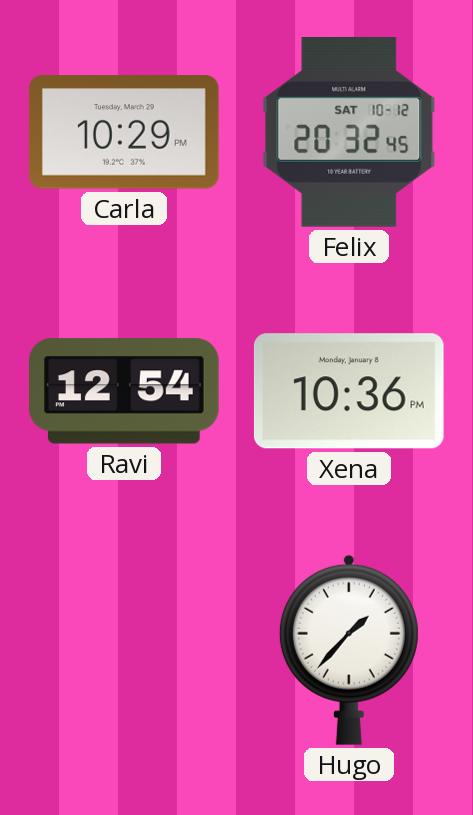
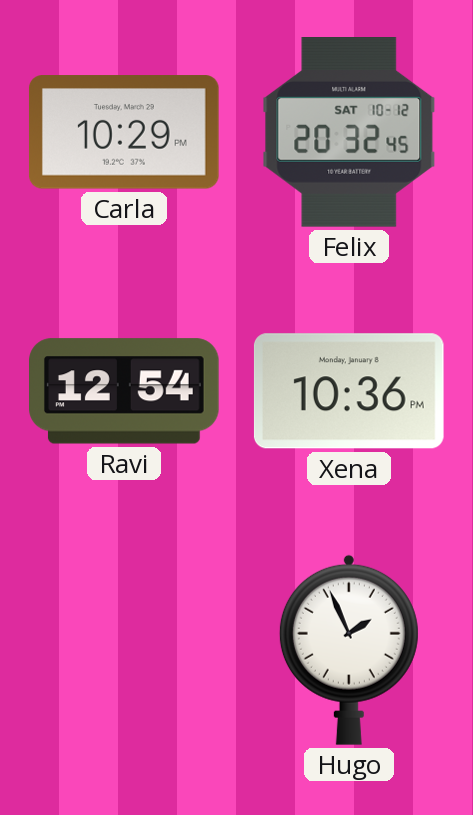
Hugo: 1:37 -> 1:56
